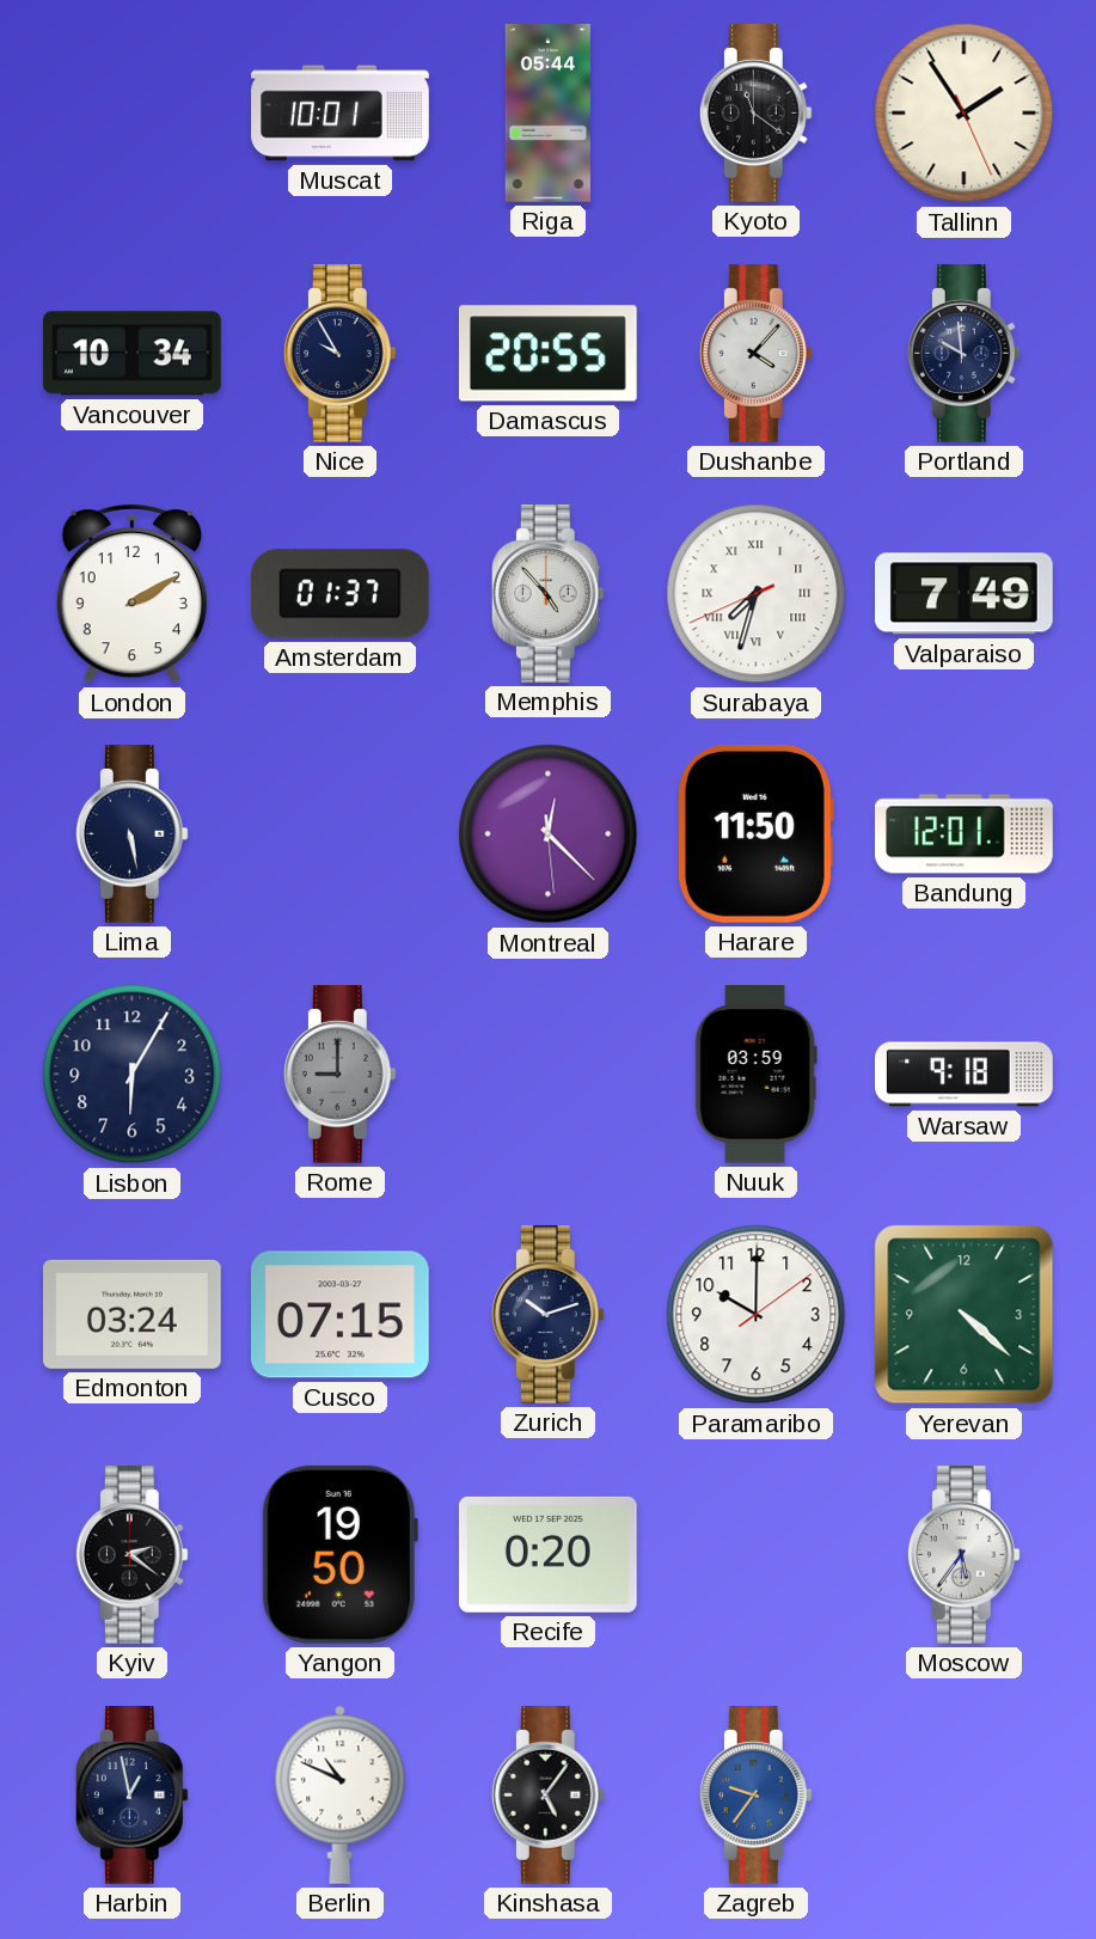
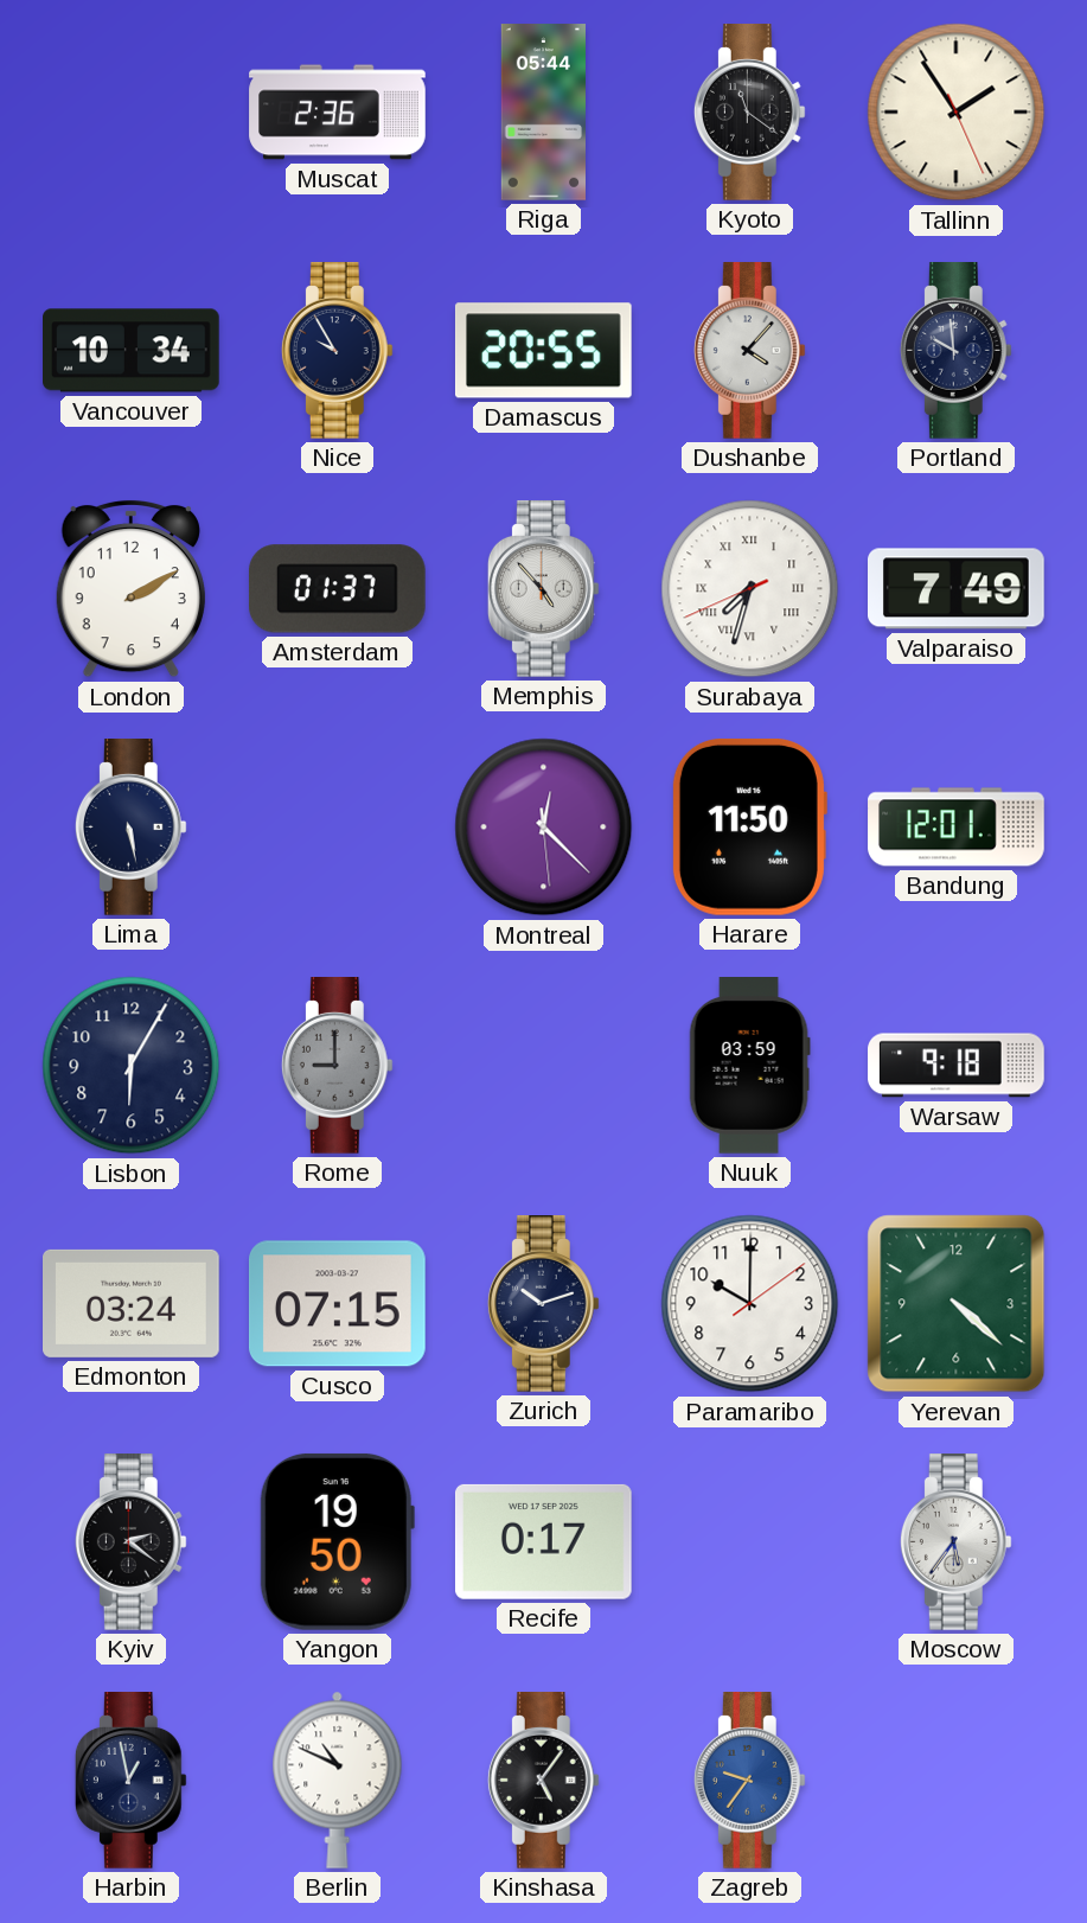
Muscat: 10:01 -> 2:36
Recife: 0:20 -> 0:17
